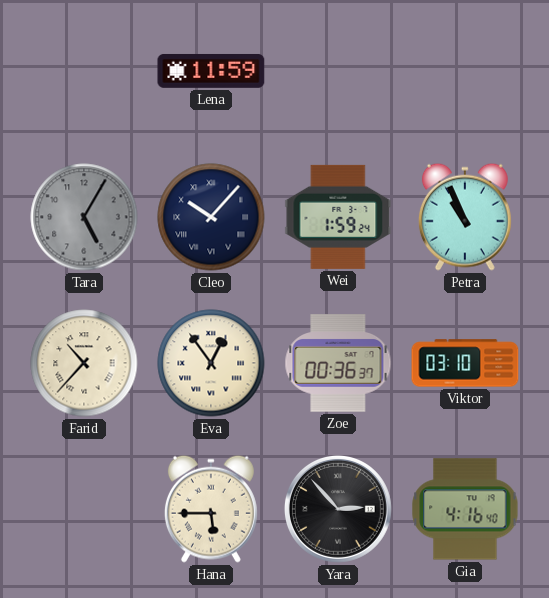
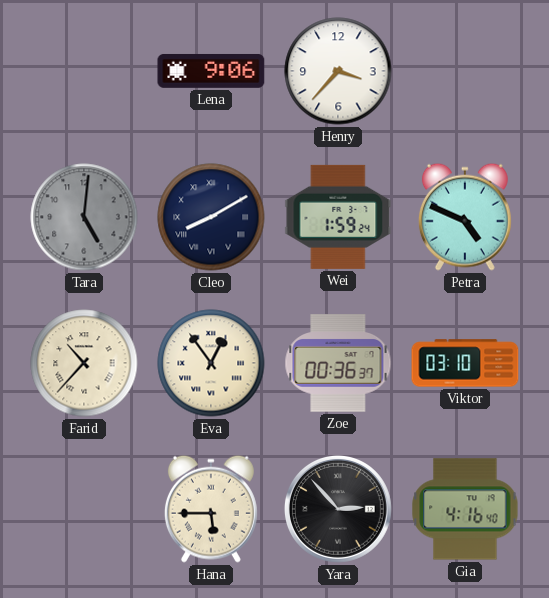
Lena: 11:59 -> 9:06
Henry: none -> 3:37
Tara: 5:05 -> 5:01
Cleo: 10:07 -> 8:10
Petra: 10:56 -> 4:49
